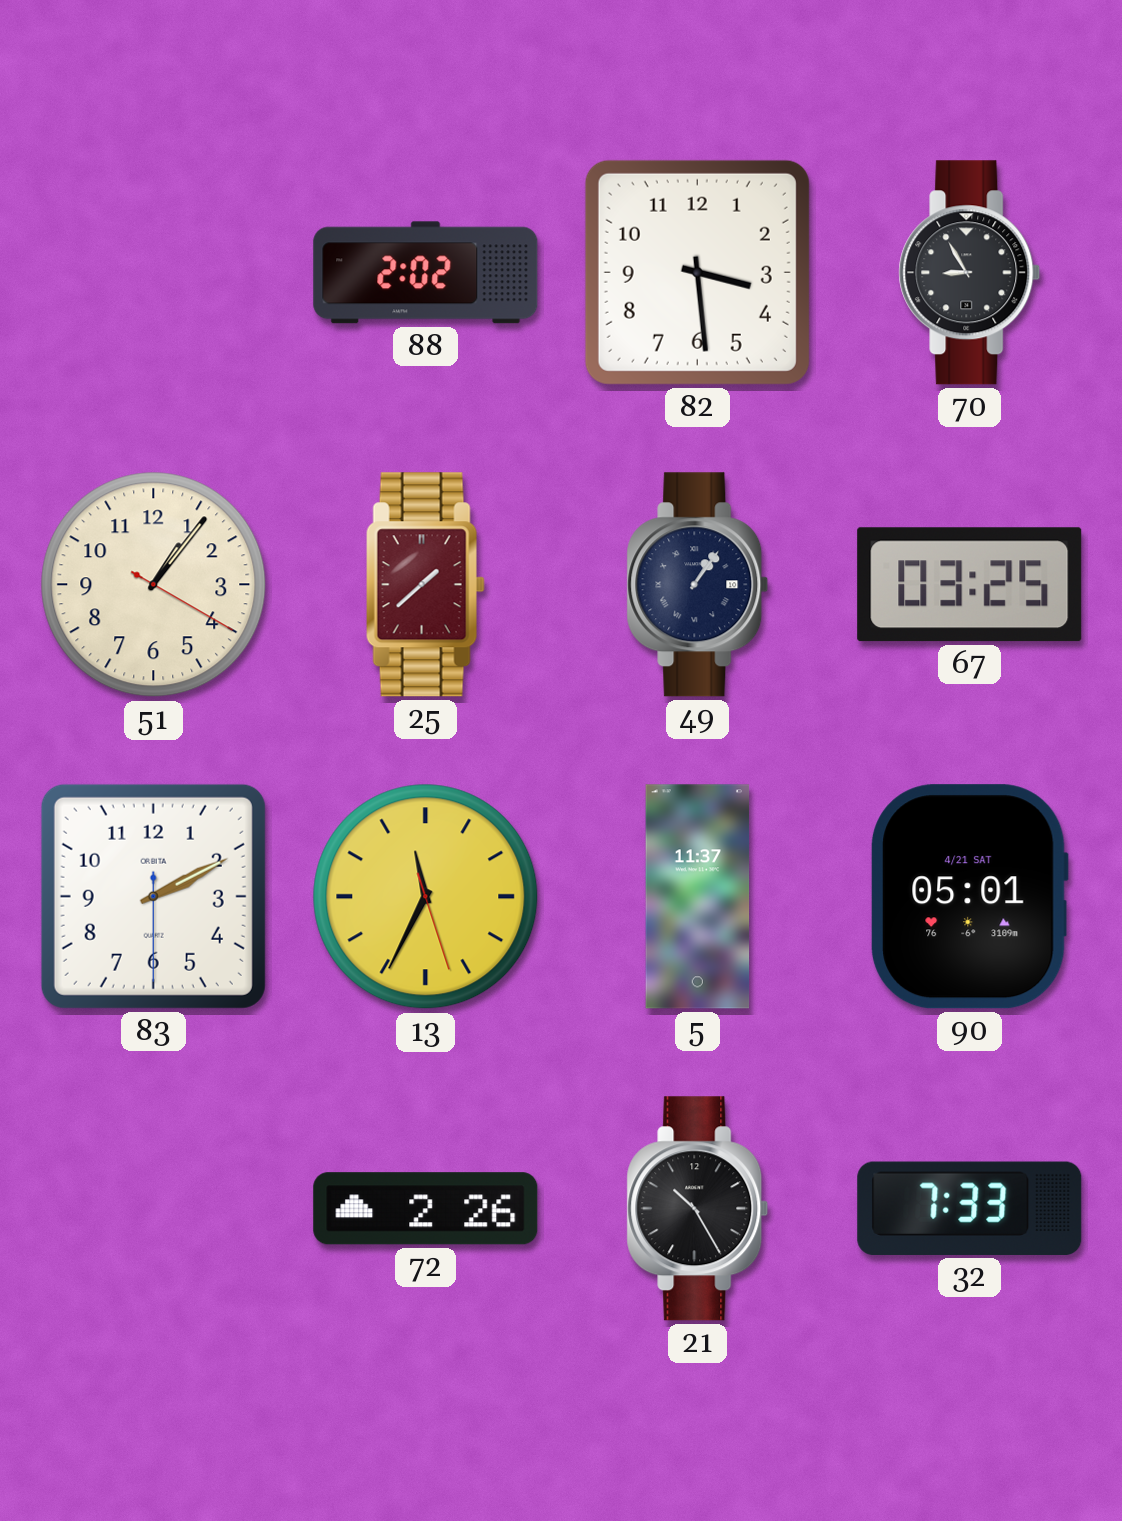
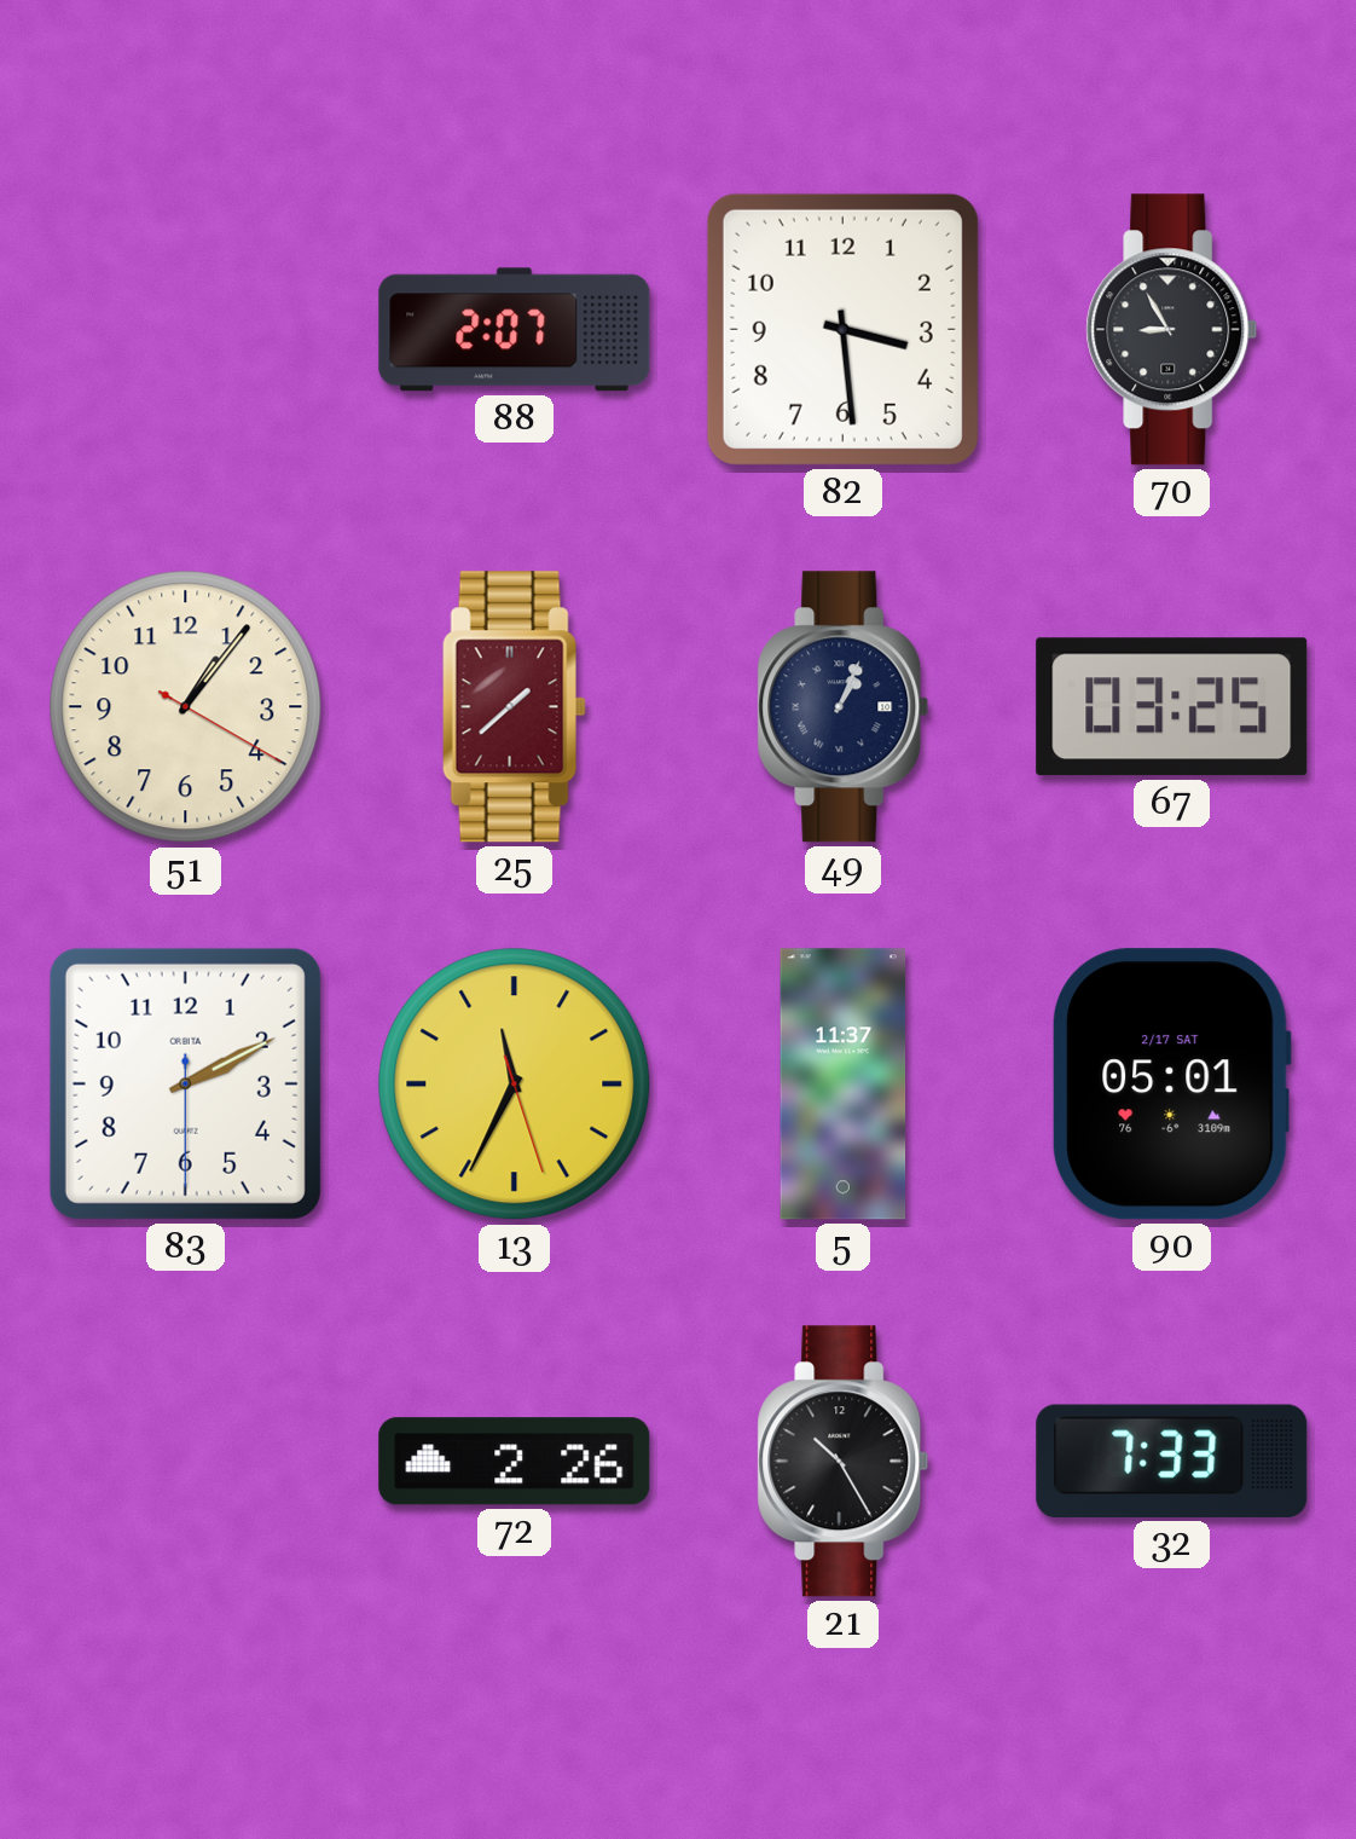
88: 2:02 -> 2:07
49: 1:06 -> 1:04
90 date: 4/21 SAT -> 2/17 SAT
